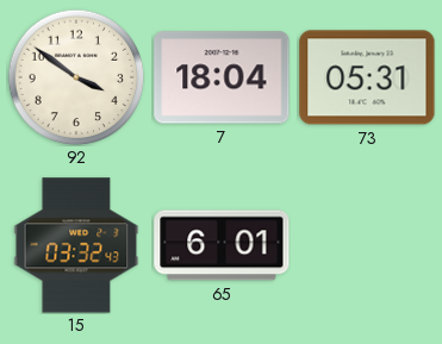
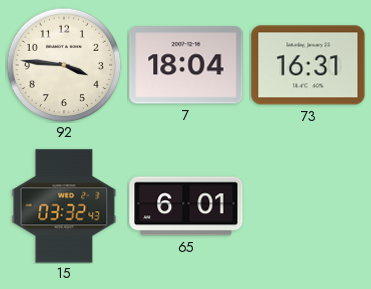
92: 3:51 -> 3:46
73: 05:31 -> 16:31
